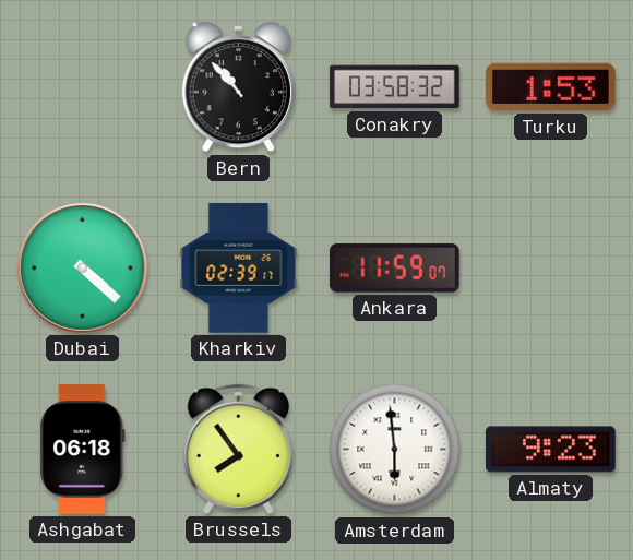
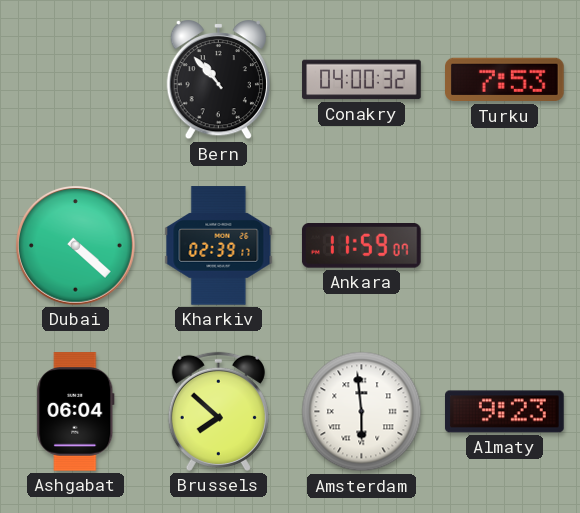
Conakry: 03:58 -> 04:00
Turku: 1:53 -> 7:53
Ashgabat: 06:18 -> 06:04
Brussels: 7:54 -> 7:52
